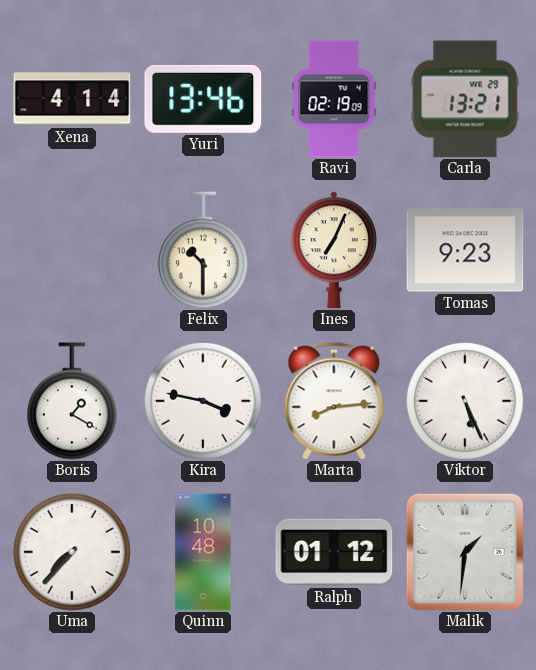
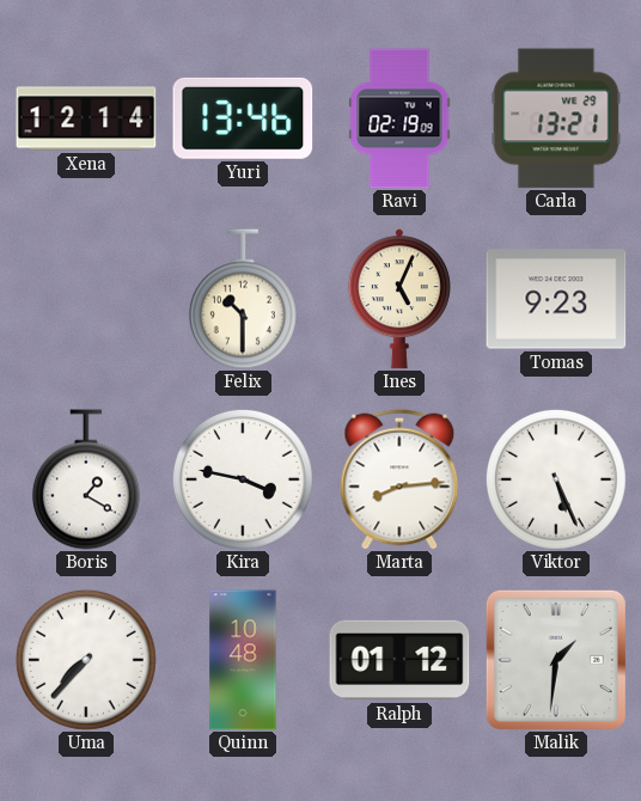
Xena: 4:14 -> 12:14
Ines: 7:04 -> 5:04
